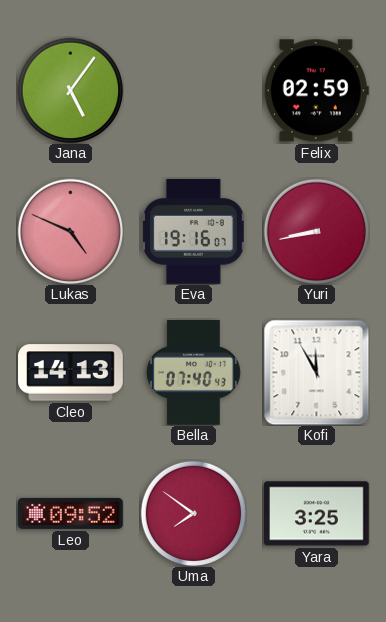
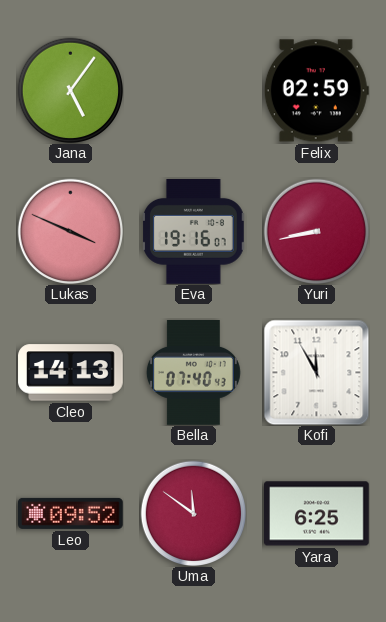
Lukas: 4:49 -> 3:49
Uma: 7:51 -> 11:51
Yara: 3:25 -> 6:25
